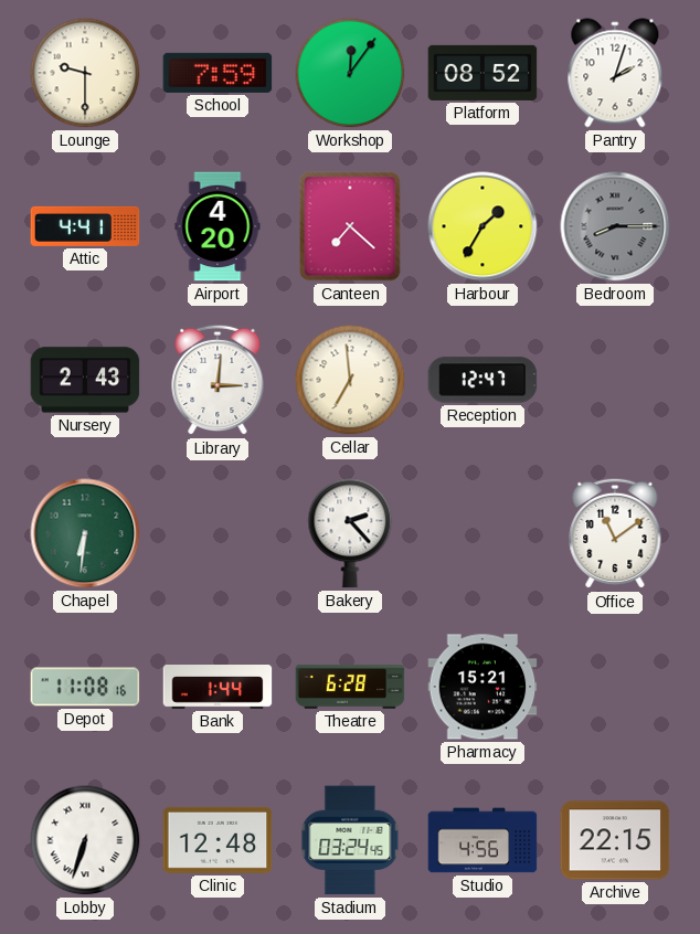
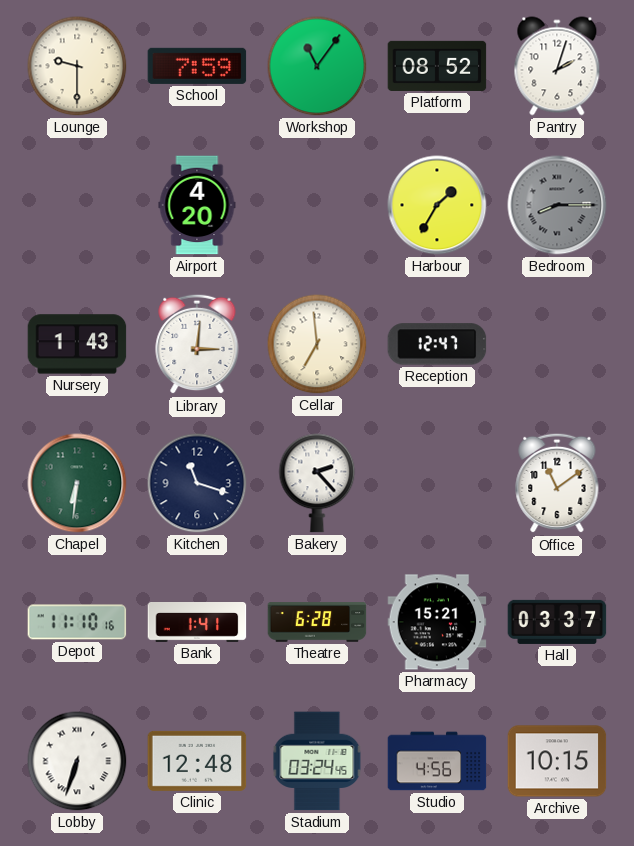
Workshop: 12:06 -> 11:06
Attic: 4:41 -> none
Canteen: 7:22 -> none
Nursery: 2:43 -> 1:43
Kitchen: none -> 11:18
Depot: 11:08 -> 11:10
Bank: 1:44 -> 1:41
Hall: none -> 03:37
Archive: 22:15 -> 10:15
